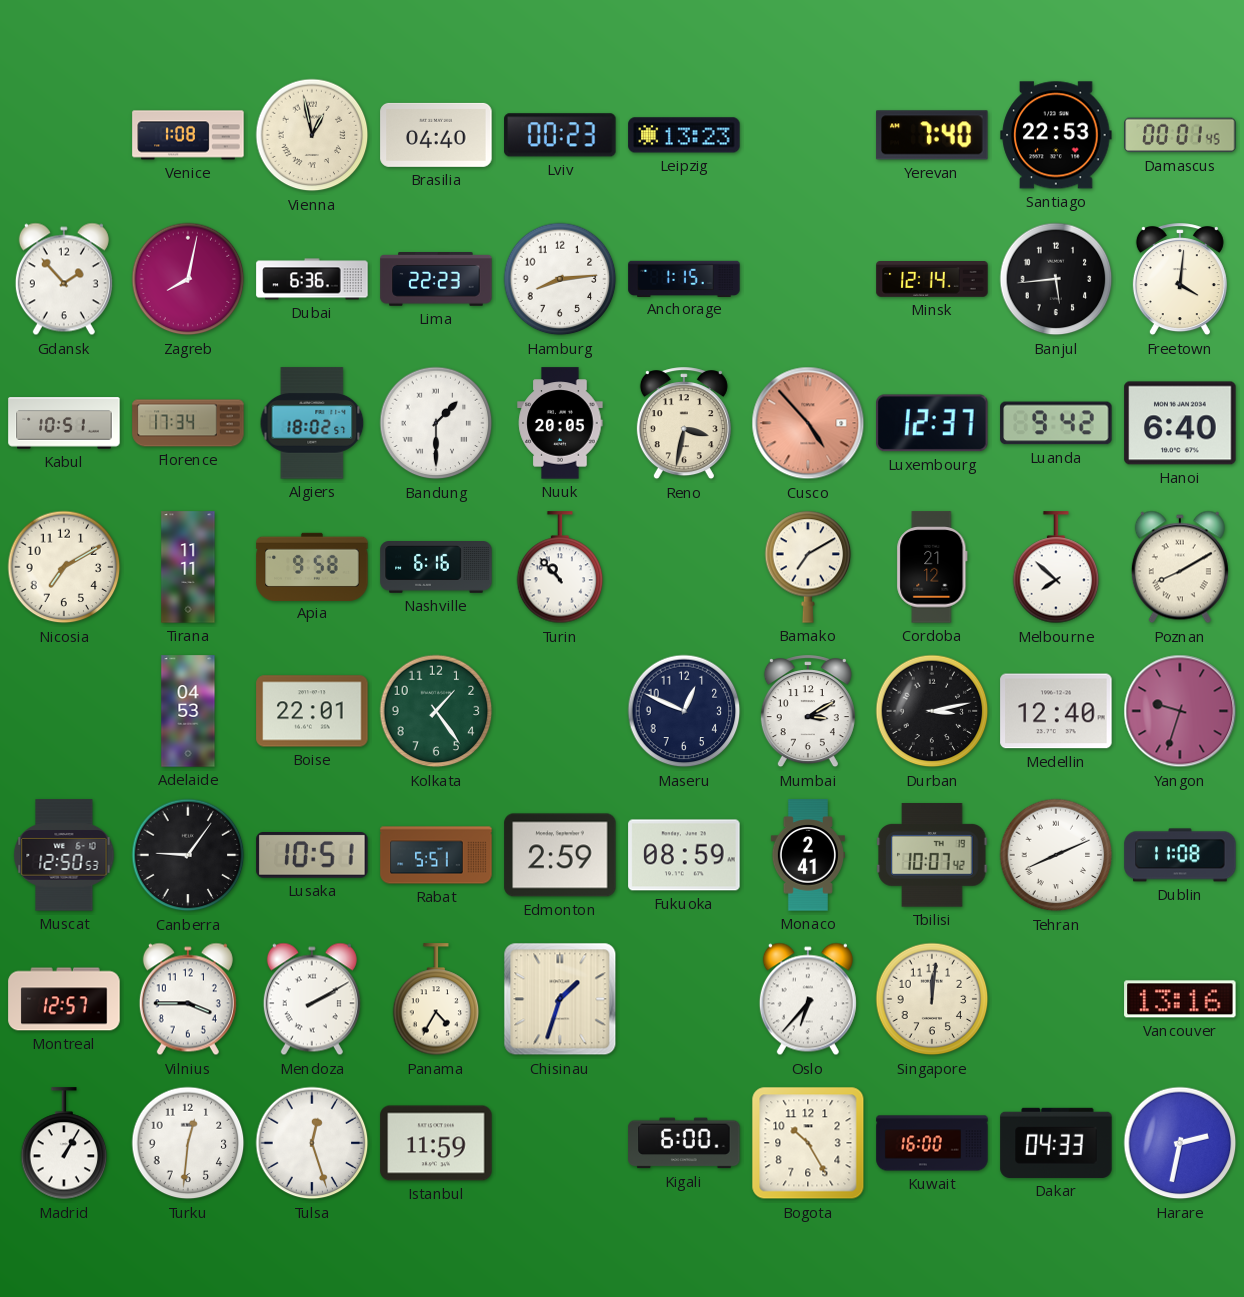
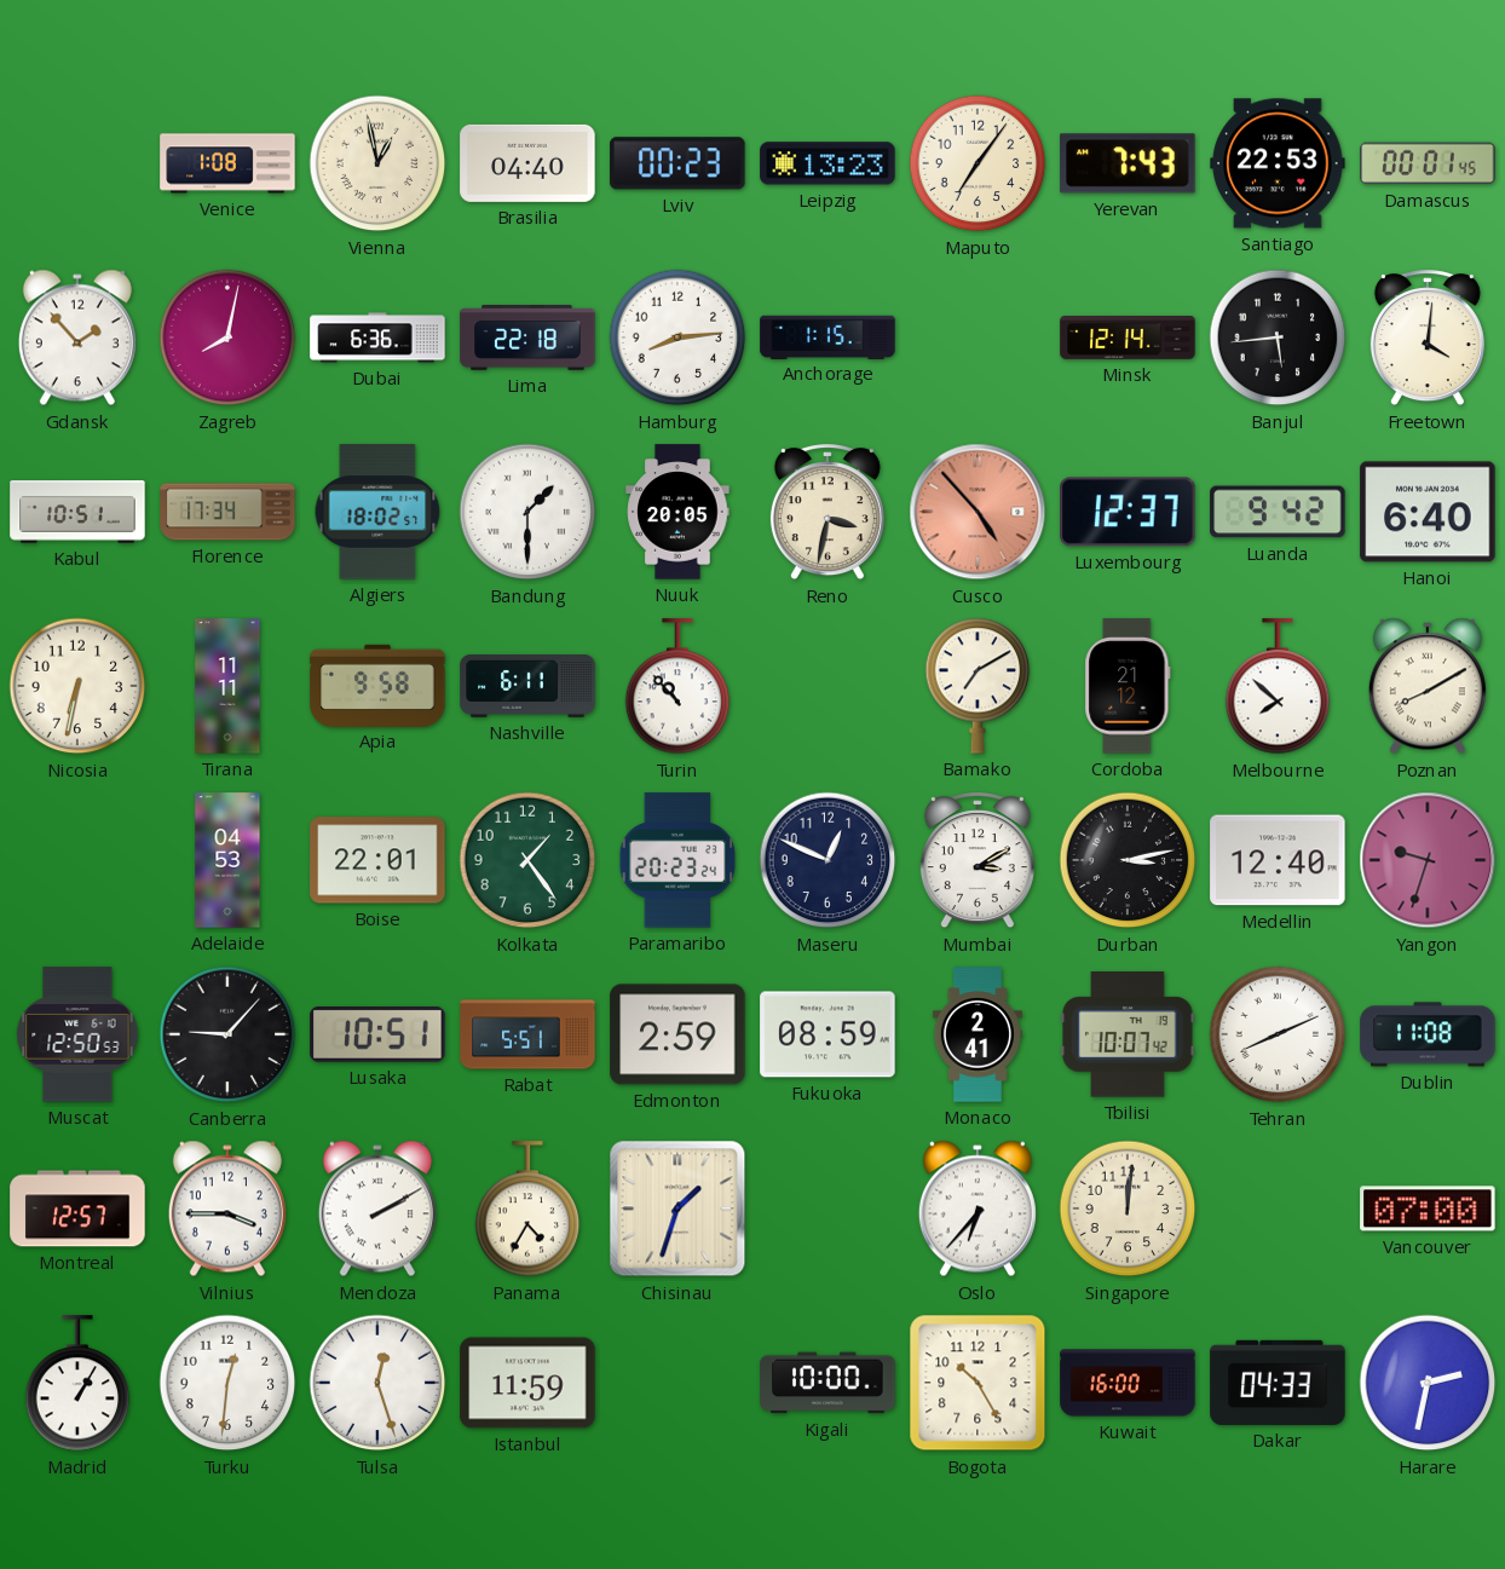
Maputo: none -> 7:06
Yerevan: 7:40 -> 7:43
Lima: 22:23 -> 22:18
Nicosia: 7:10 -> 6:32
Nashville: 6:16 -> 6:11
Paramaribo: none -> 20:23
Canberra: 9:06 -> 9:07
Vancouver: 13:16 -> 07:00
Kigali: 6:00 -> 10:00
